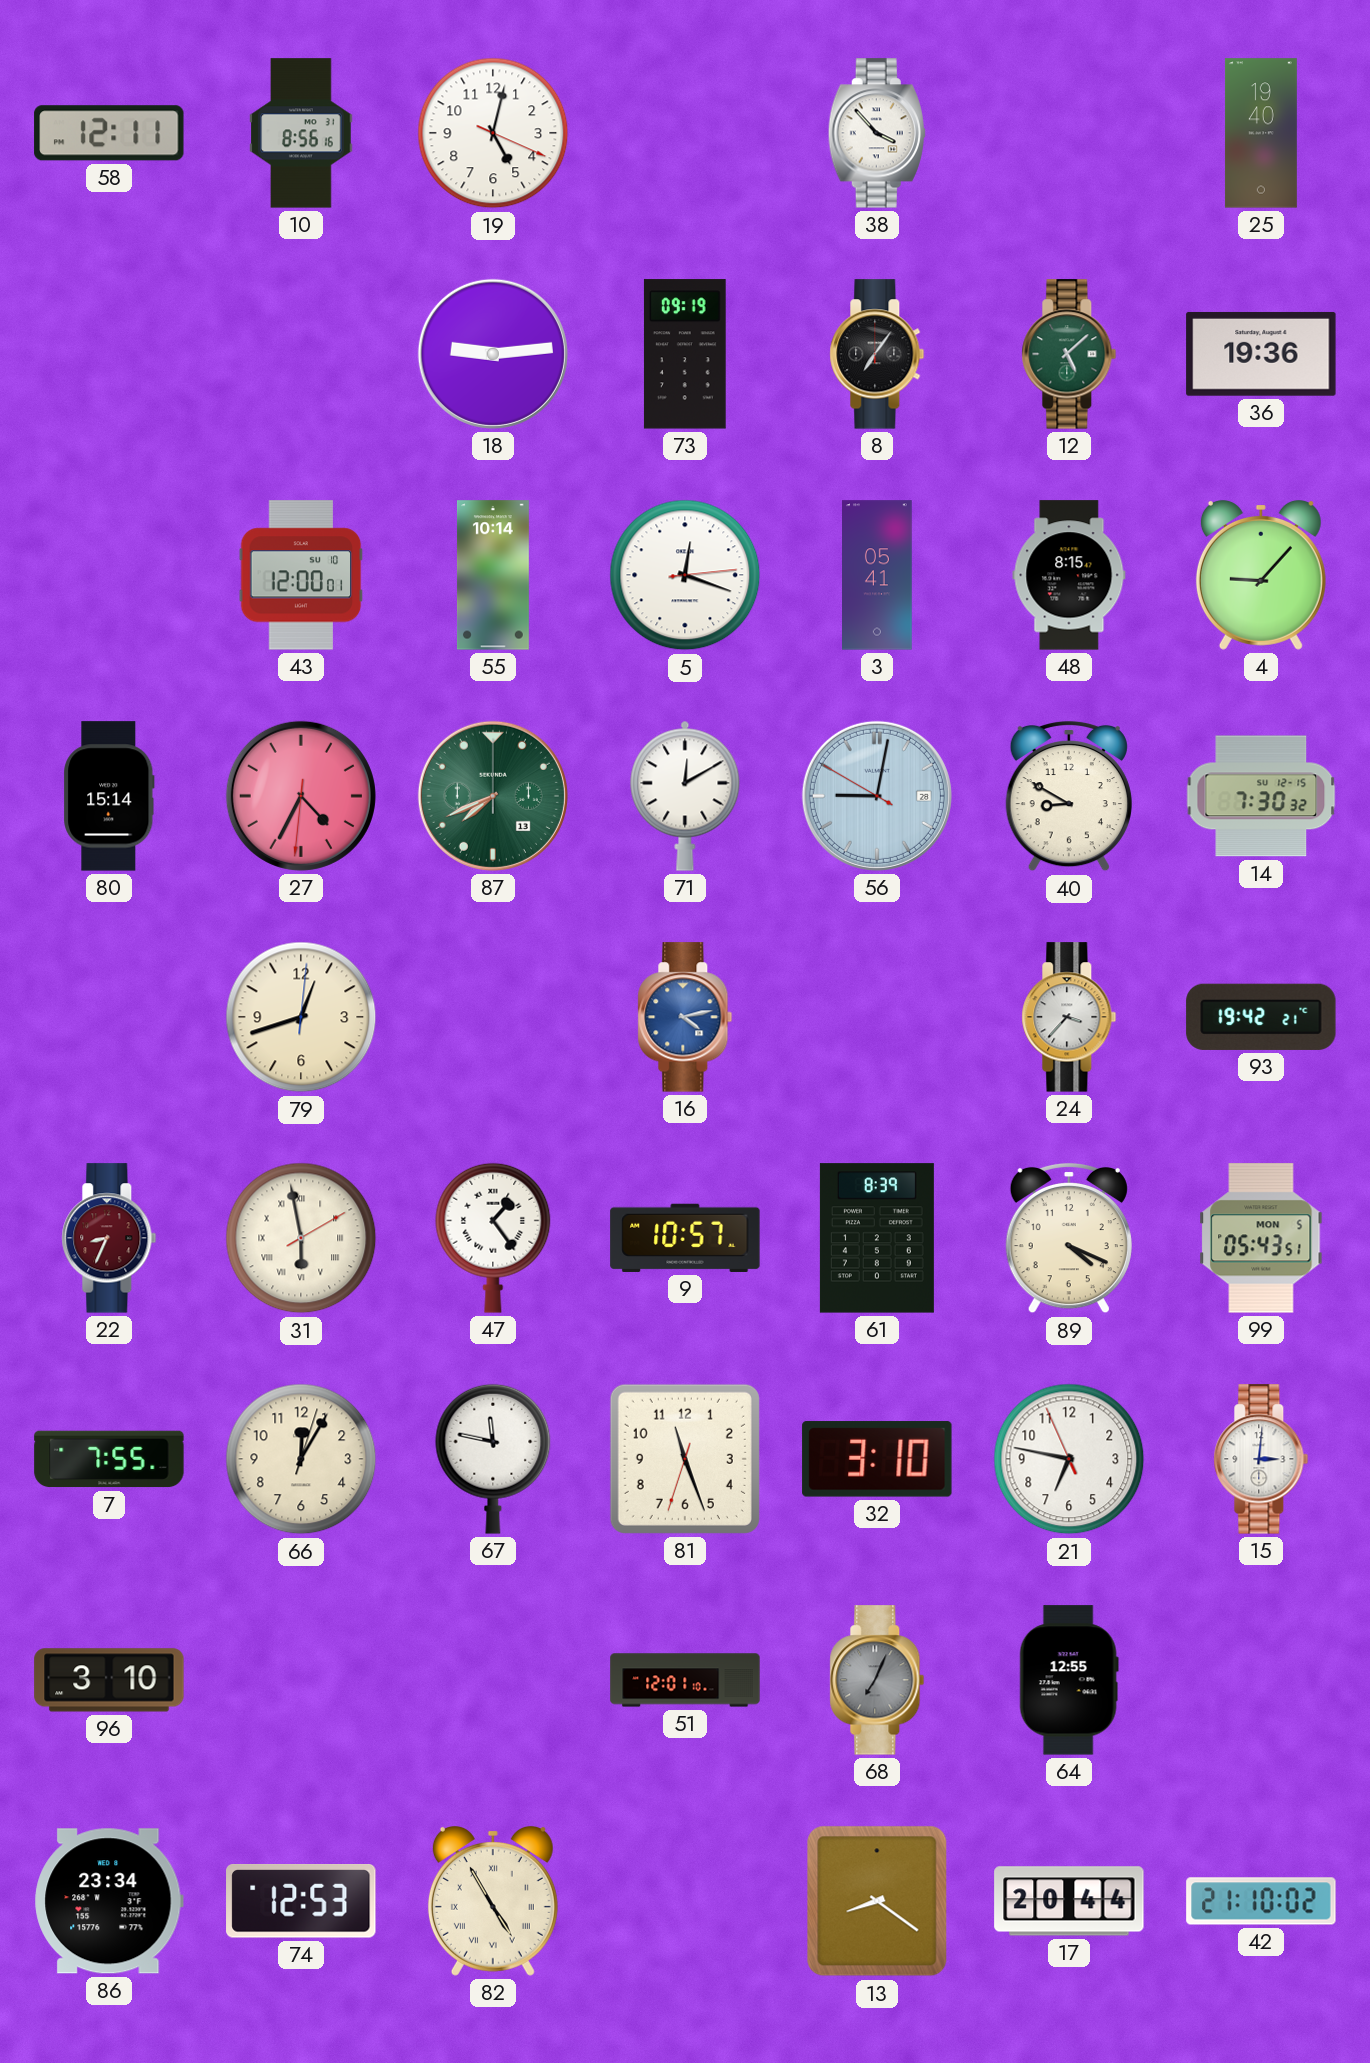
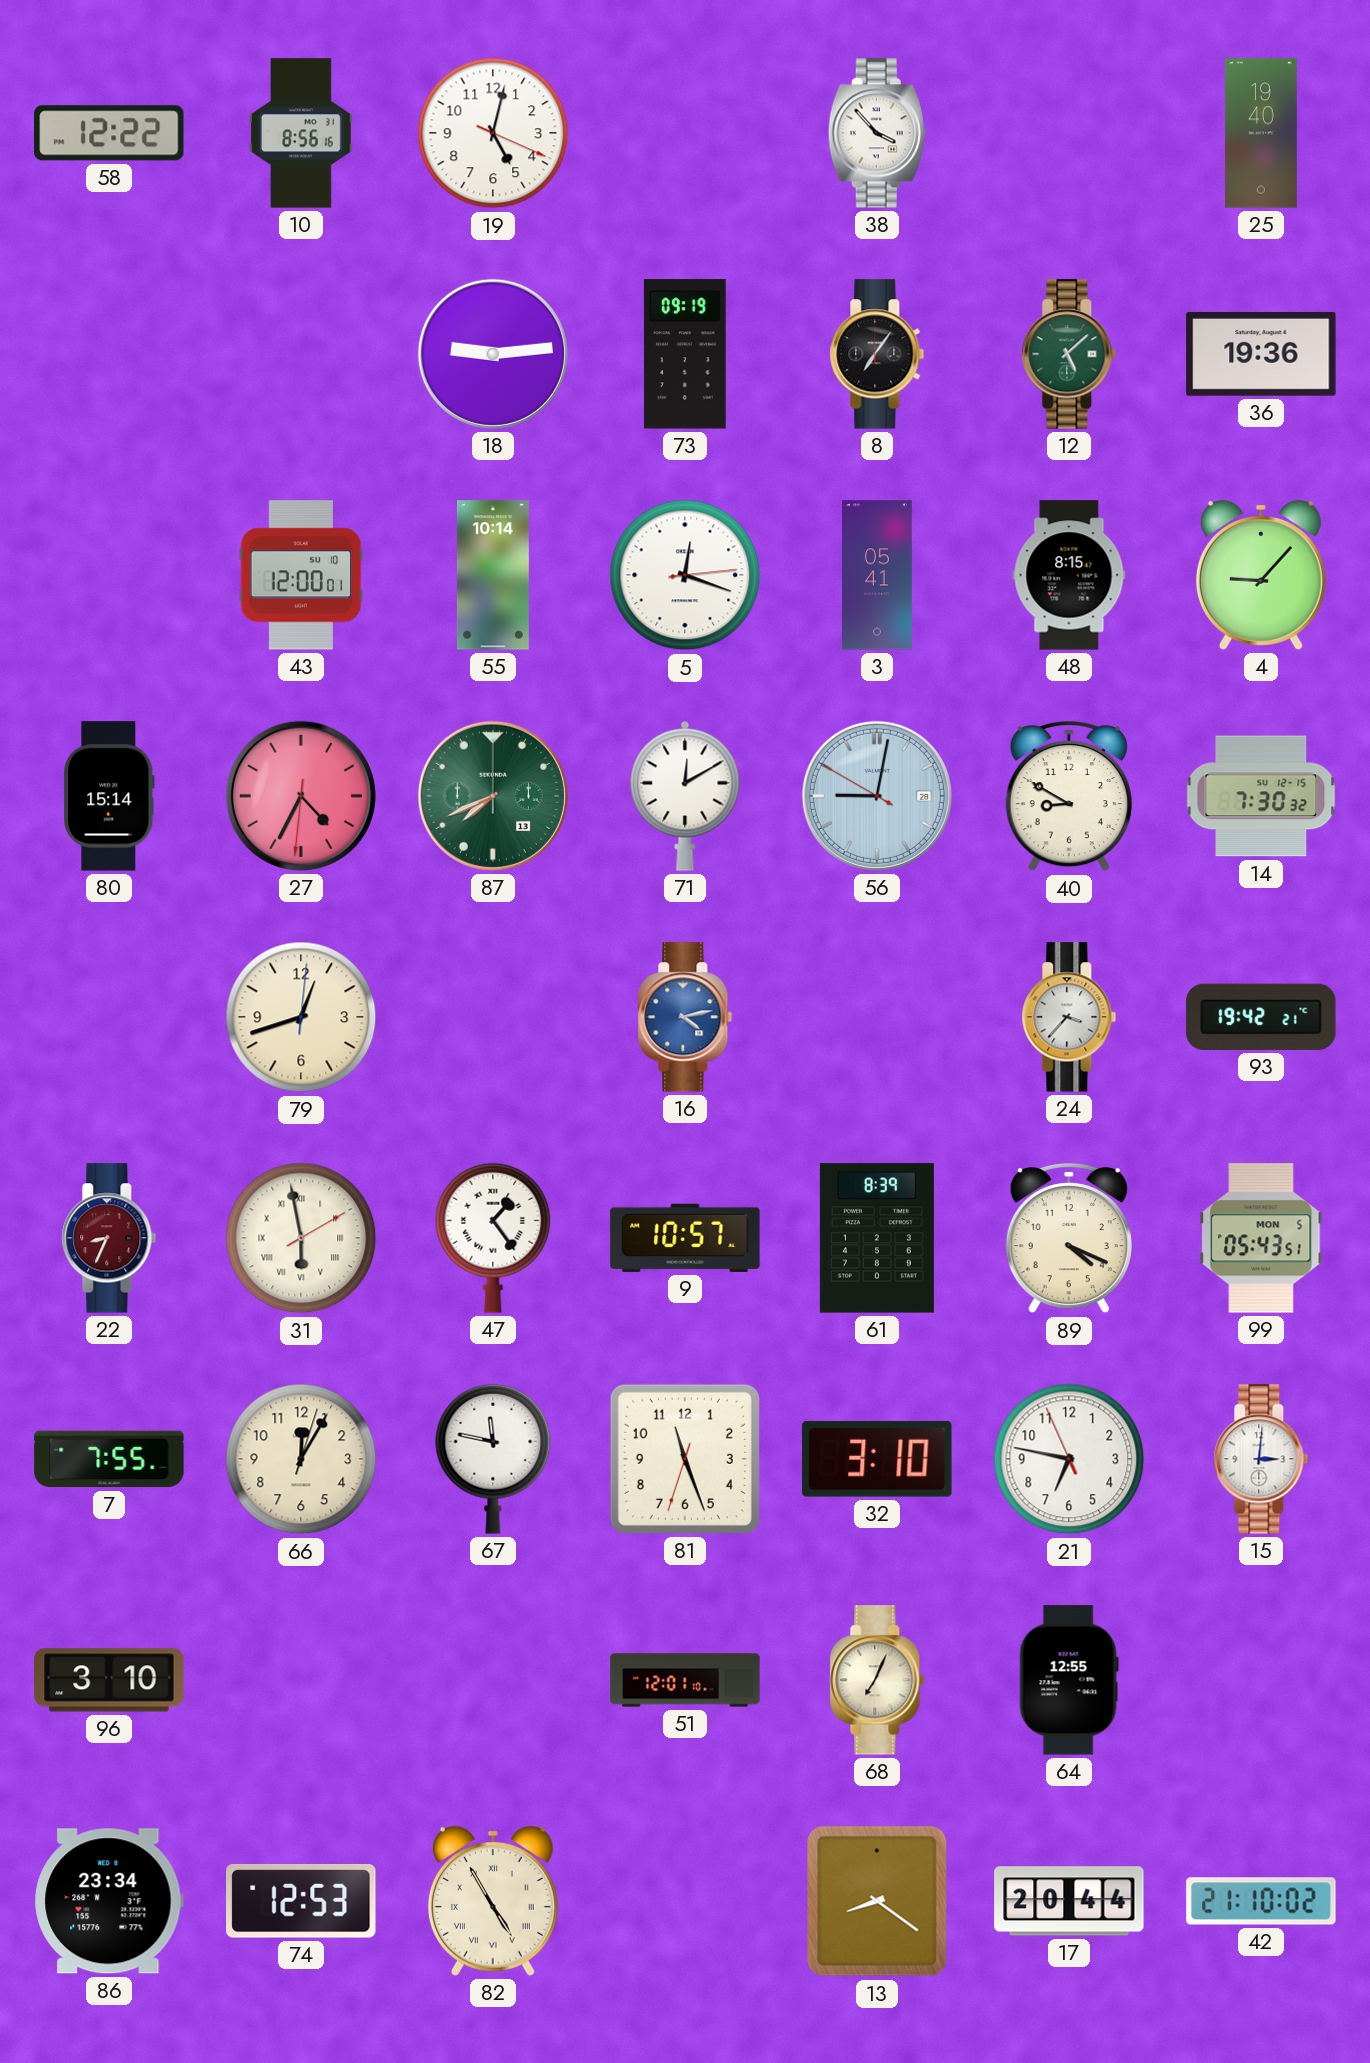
58: 12:11 -> 12:22
68 dial: grey -> cream
